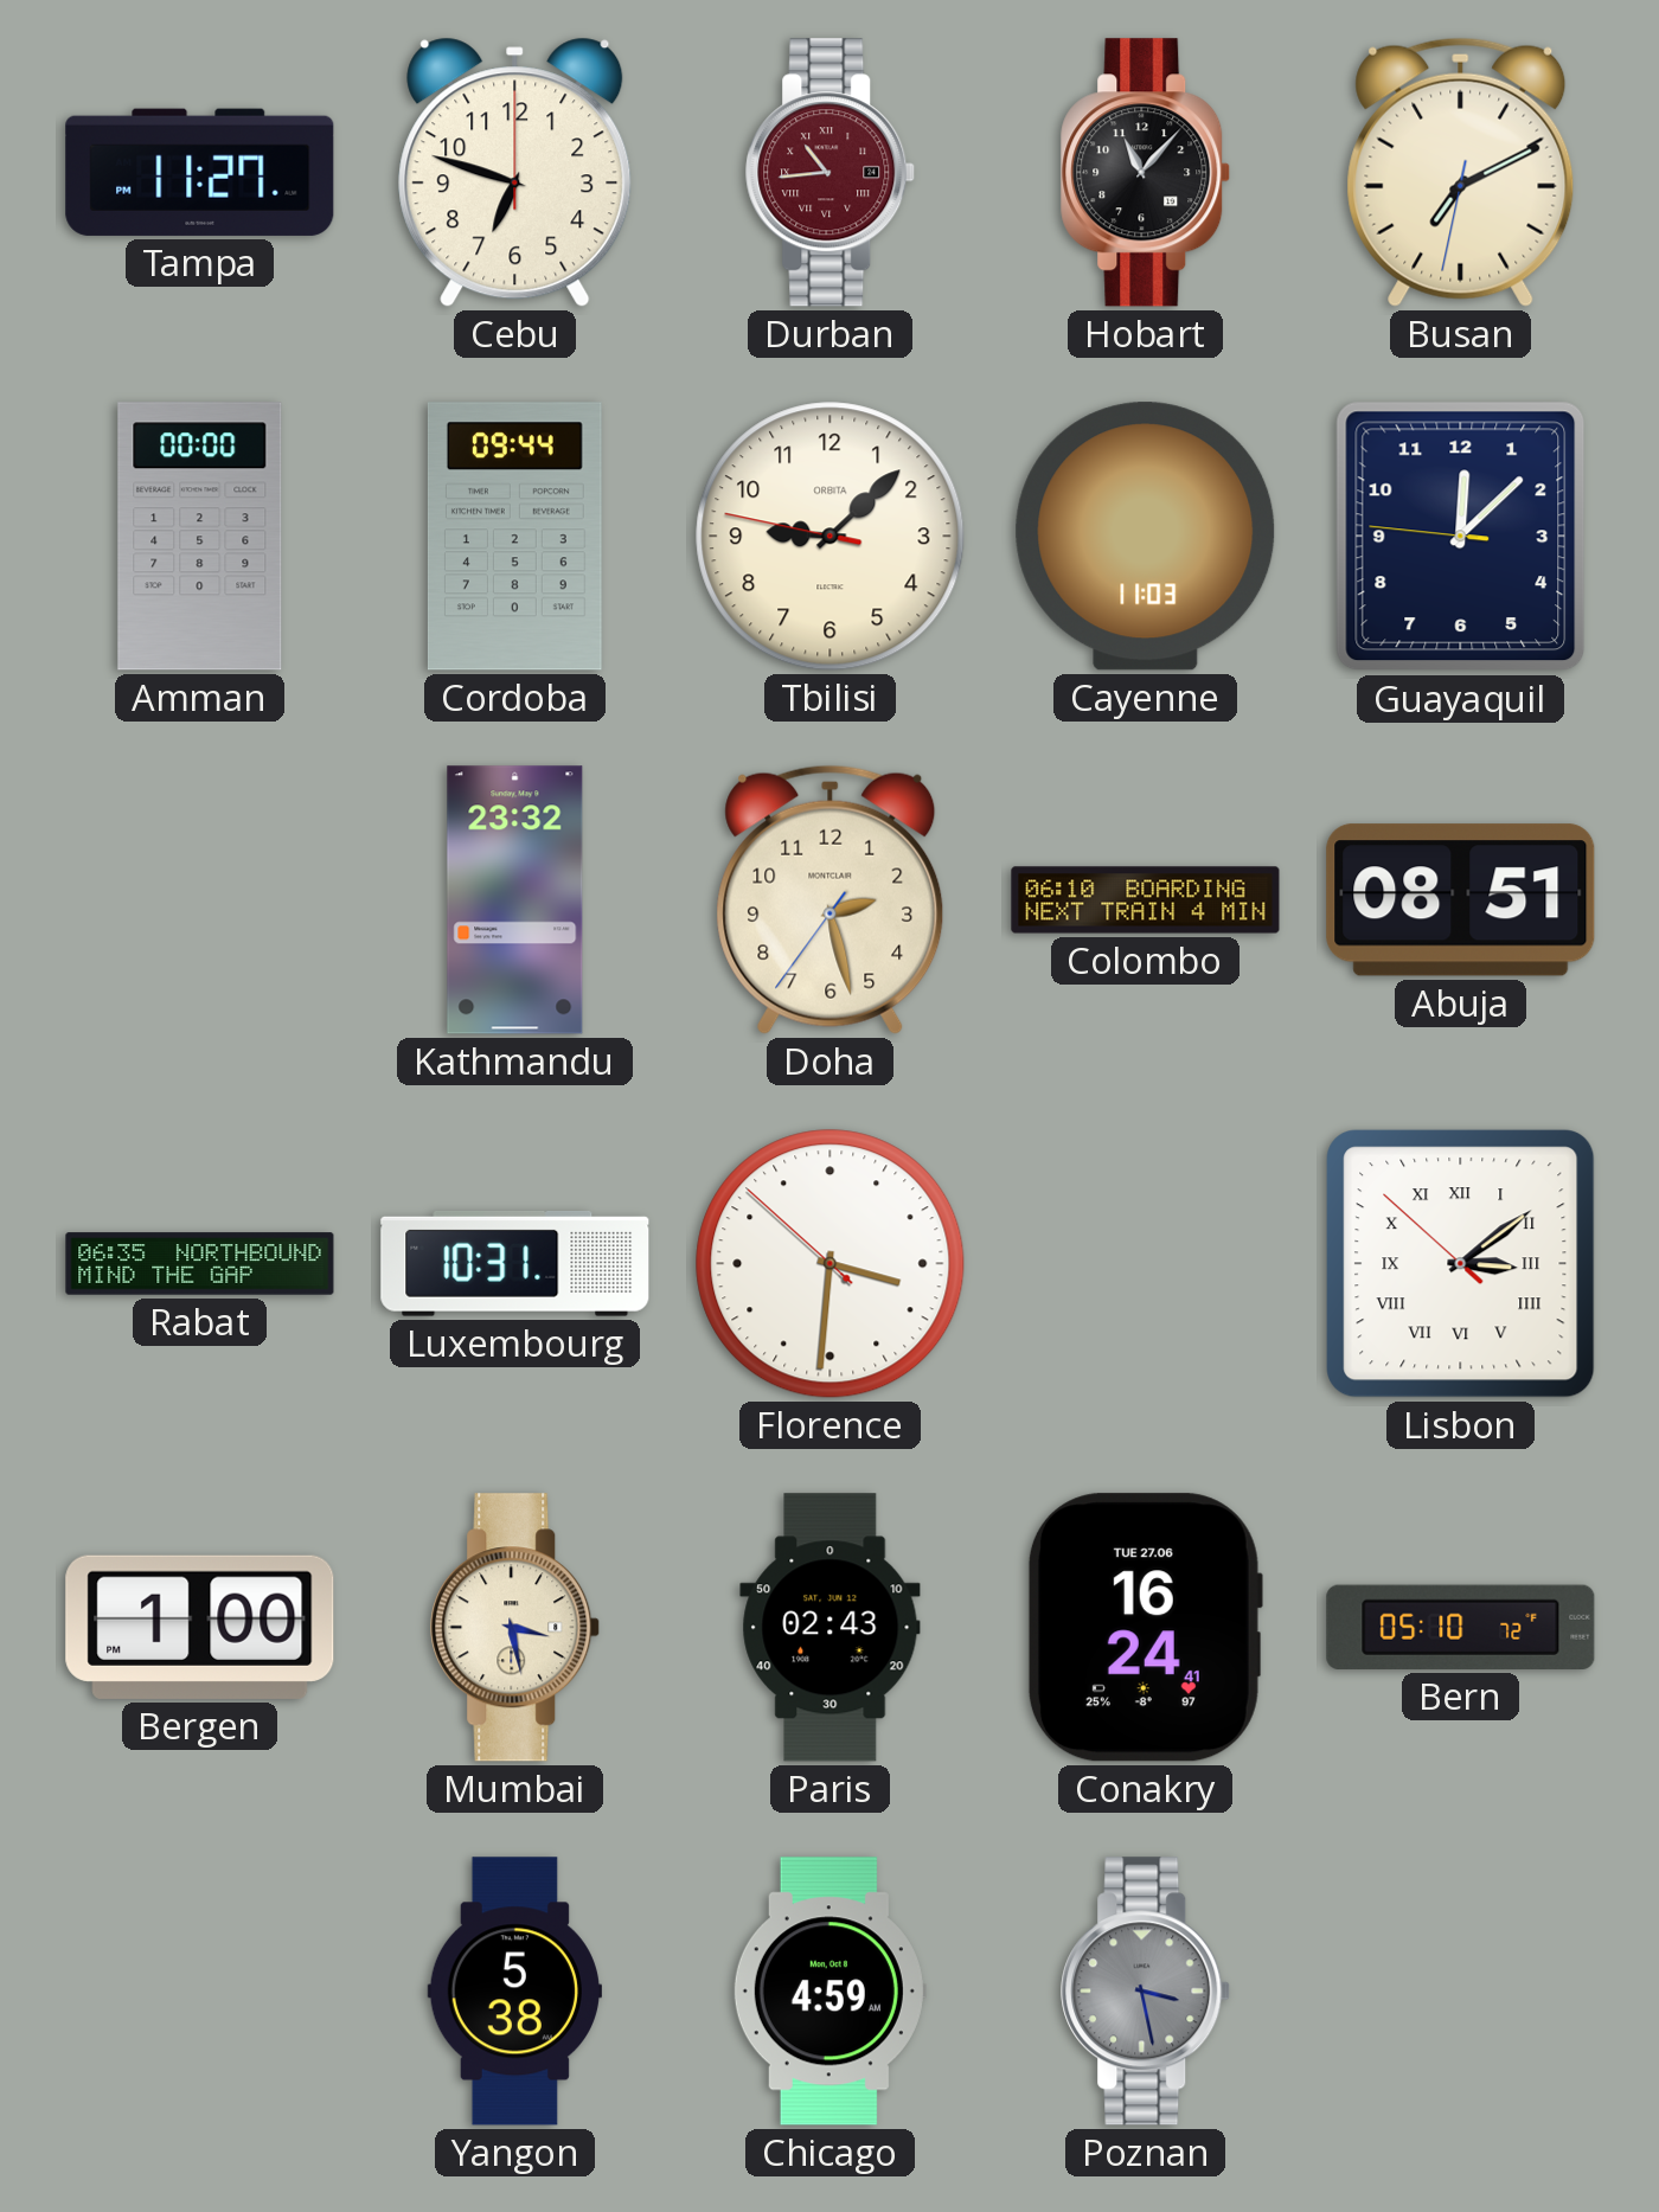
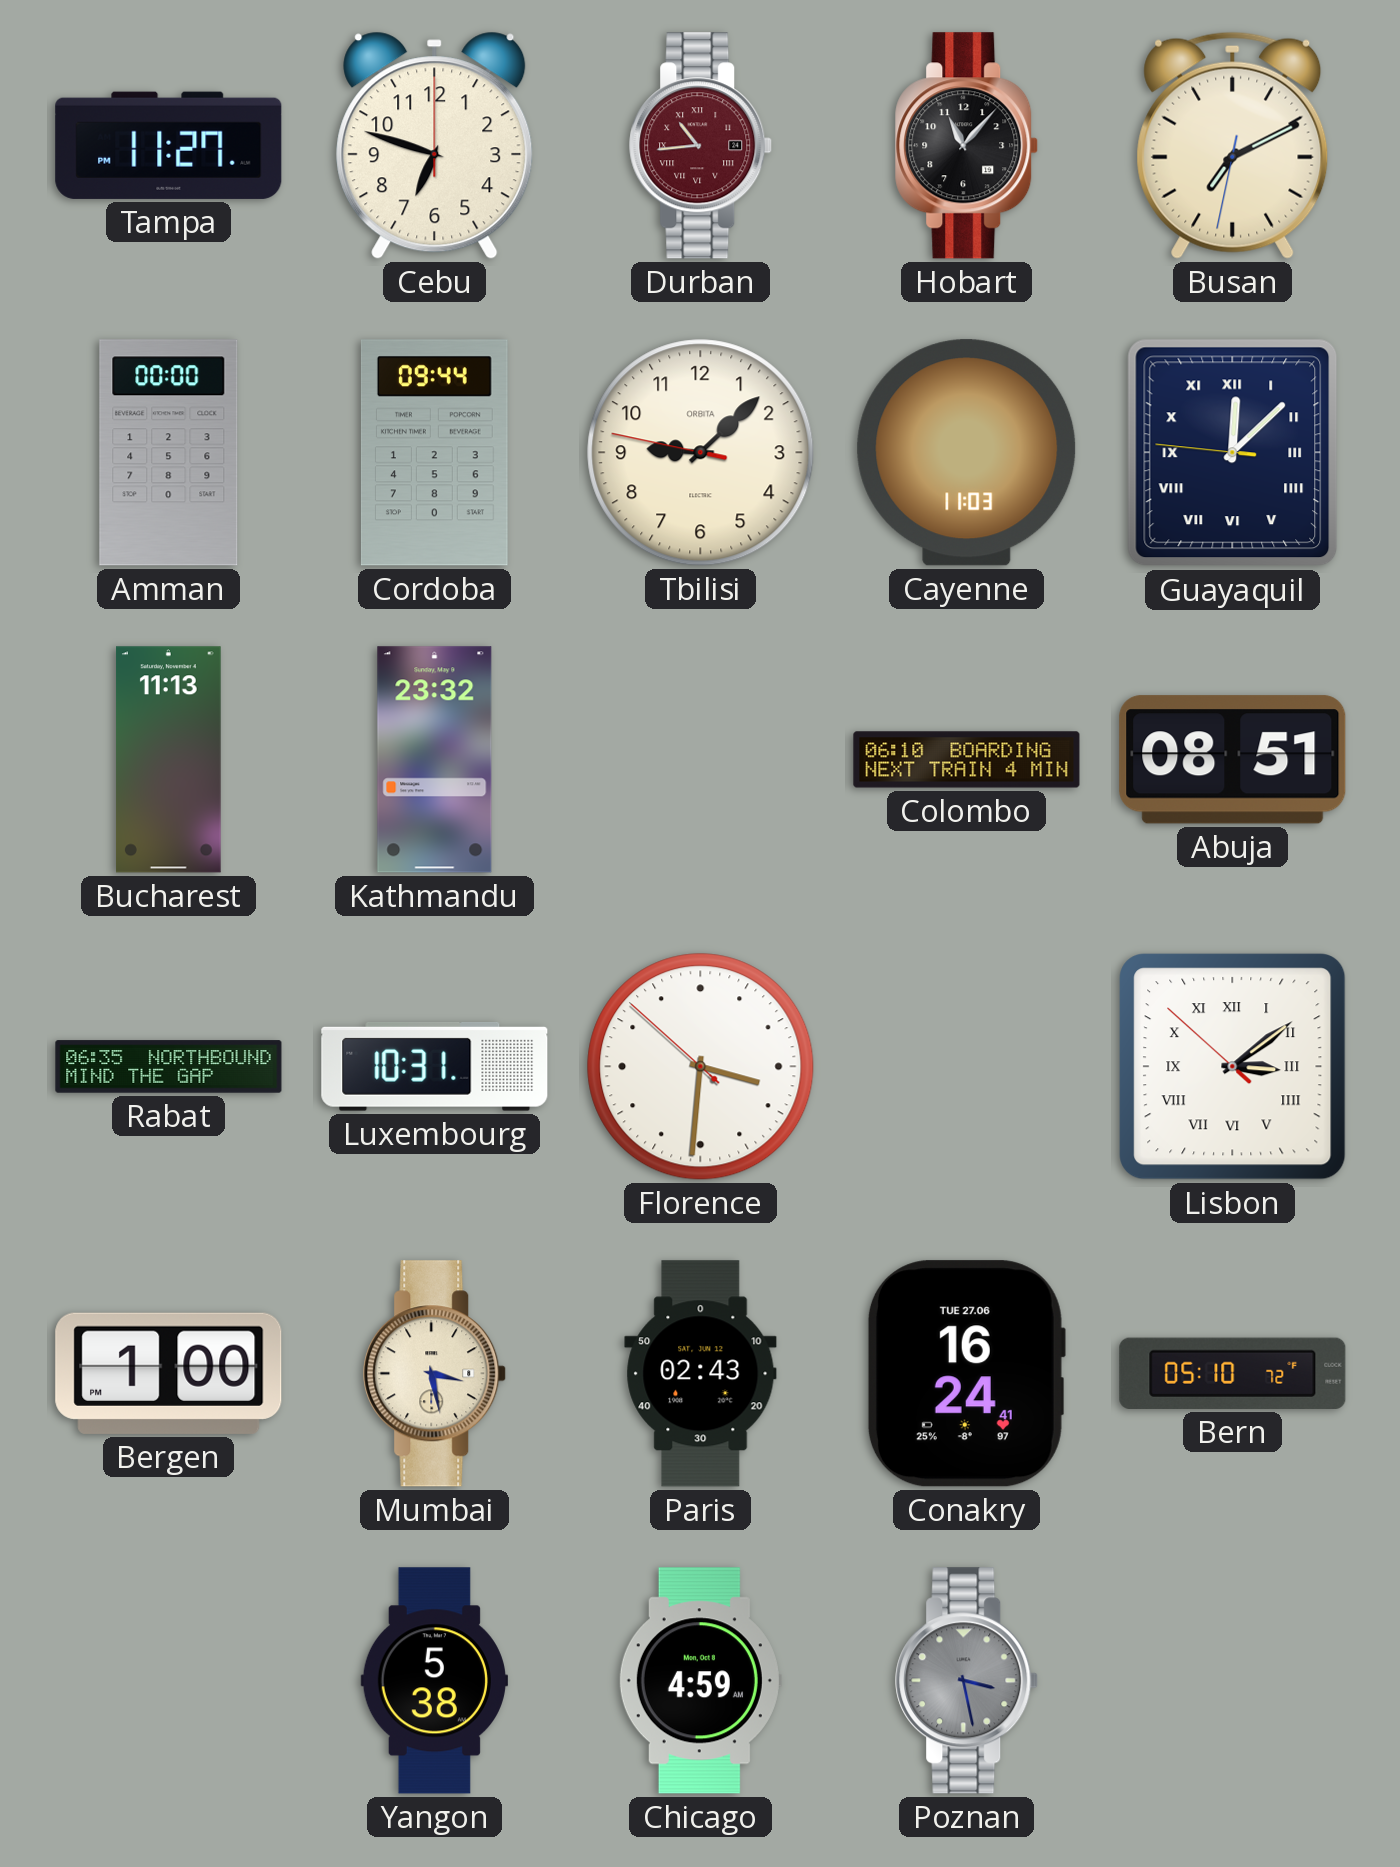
Guayaquil numerals: Arabic -> Roman
Bucharest: none -> 11:13
Doha: 2:27 -> none
